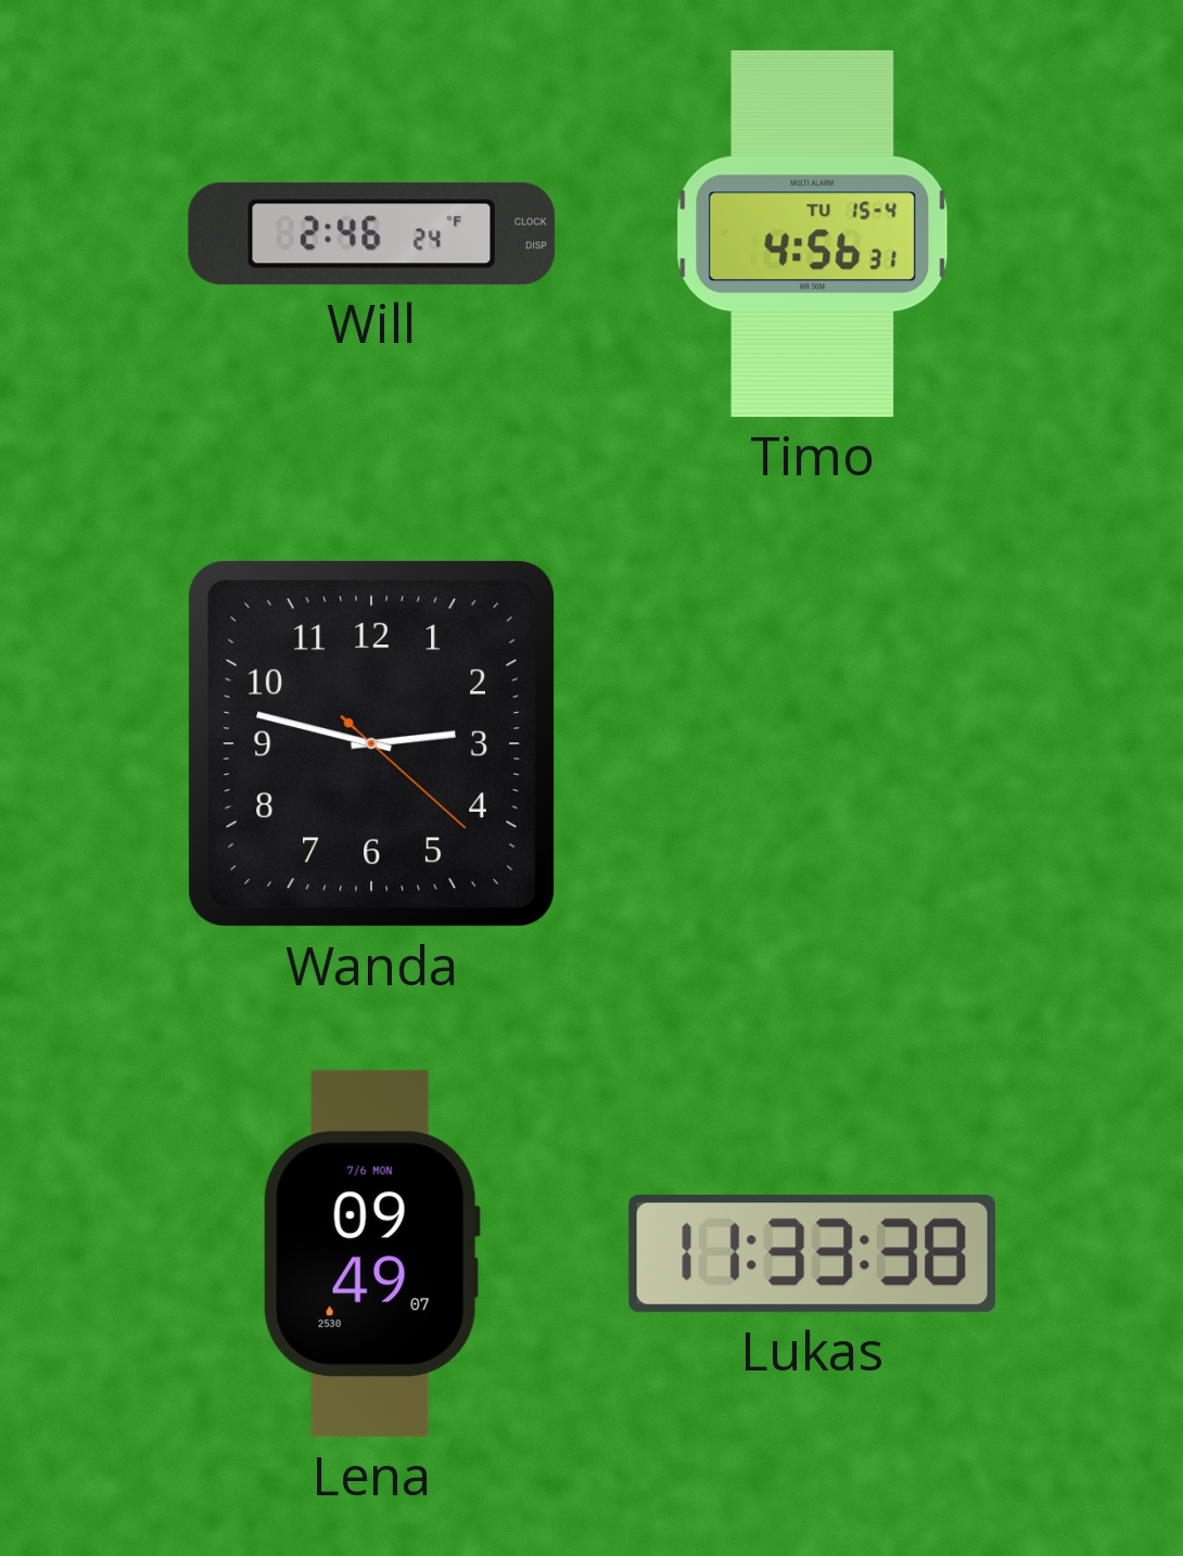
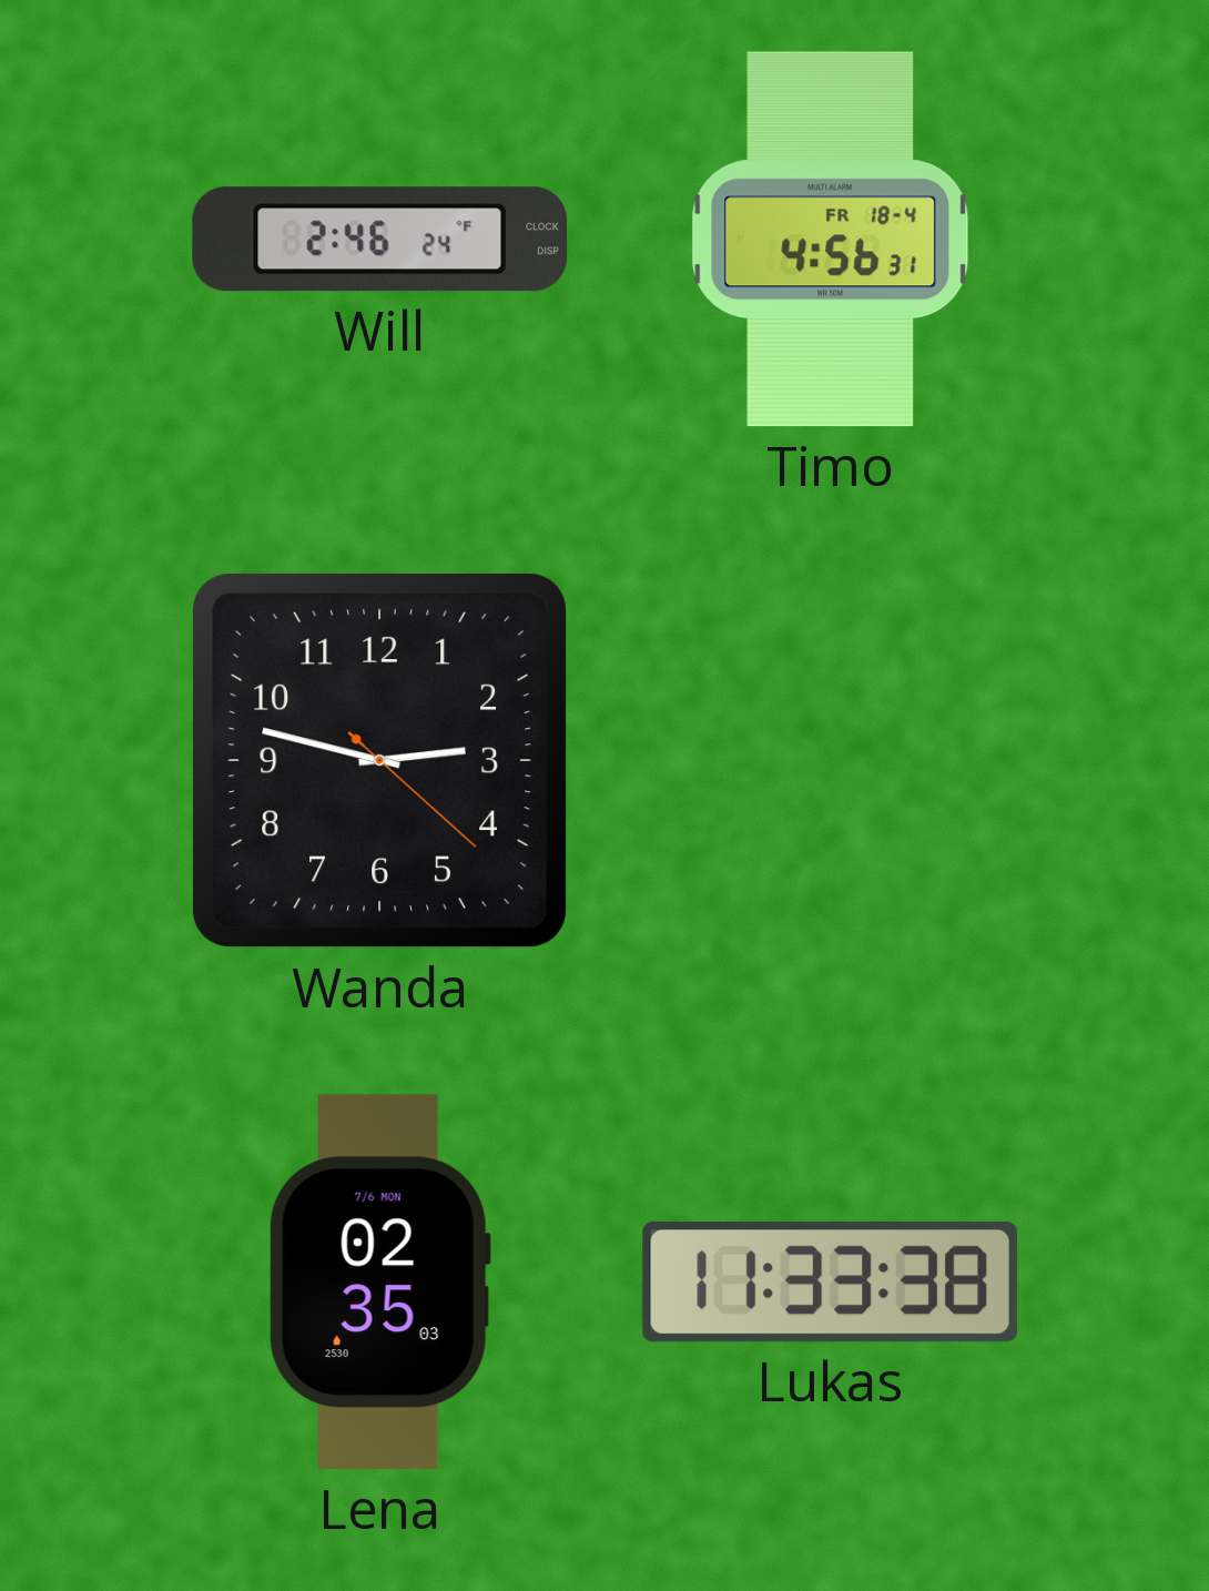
Timo date: TU 15-4 -> FR 18-4
Lena: 09:49 -> 02:35
